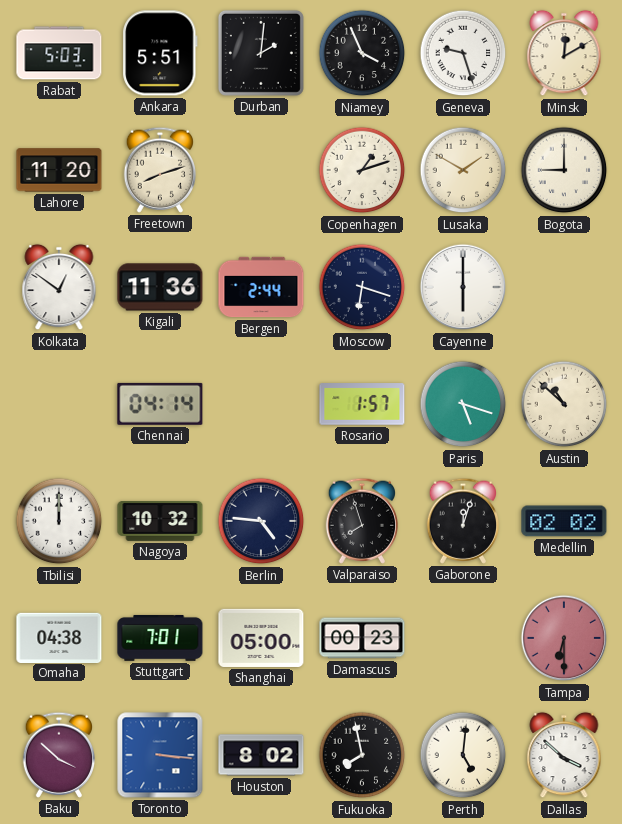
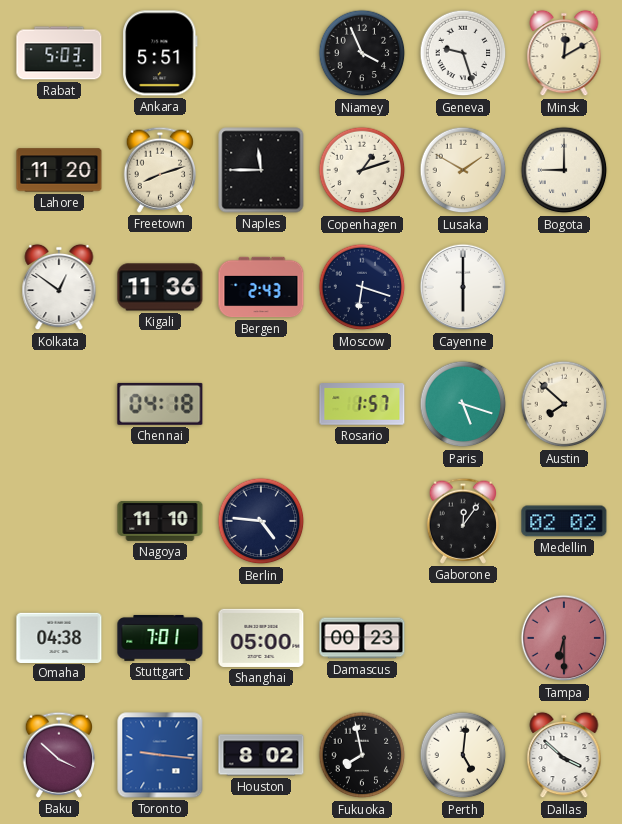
Durban: 2:01 -> none
Naples: none -> 11:45
Bergen: 2:44 -> 2:43
Chennai: 04:14 -> 04:18
Austin: 10:52 -> 7:52
Tbilisi: 12:00 -> none
Nagoya: 10:32 -> 11:10
Valparaiso: 7:57 -> none
Gaborone: 12:03 -> 12:06
Toronto: 3:16 -> 9:16
